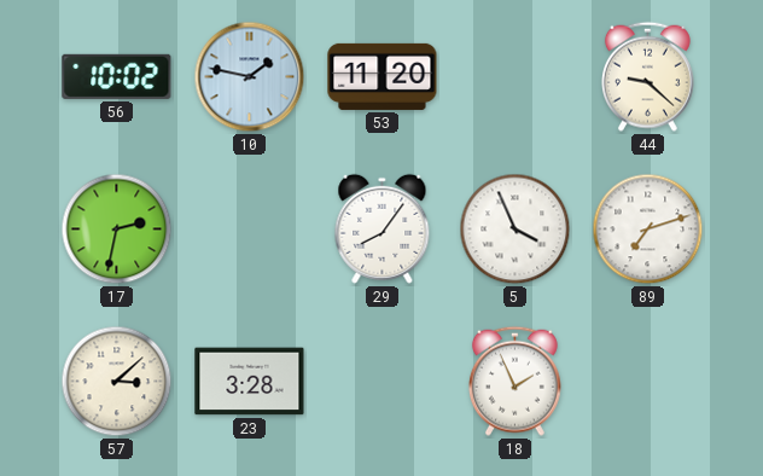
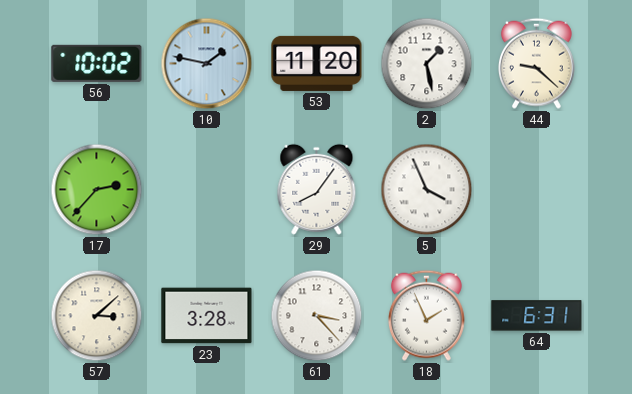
2: none -> 1:28
17: 2:32 -> 2:37
89: 7:12 -> none
61: none -> 3:23
64: none -> 6:31
